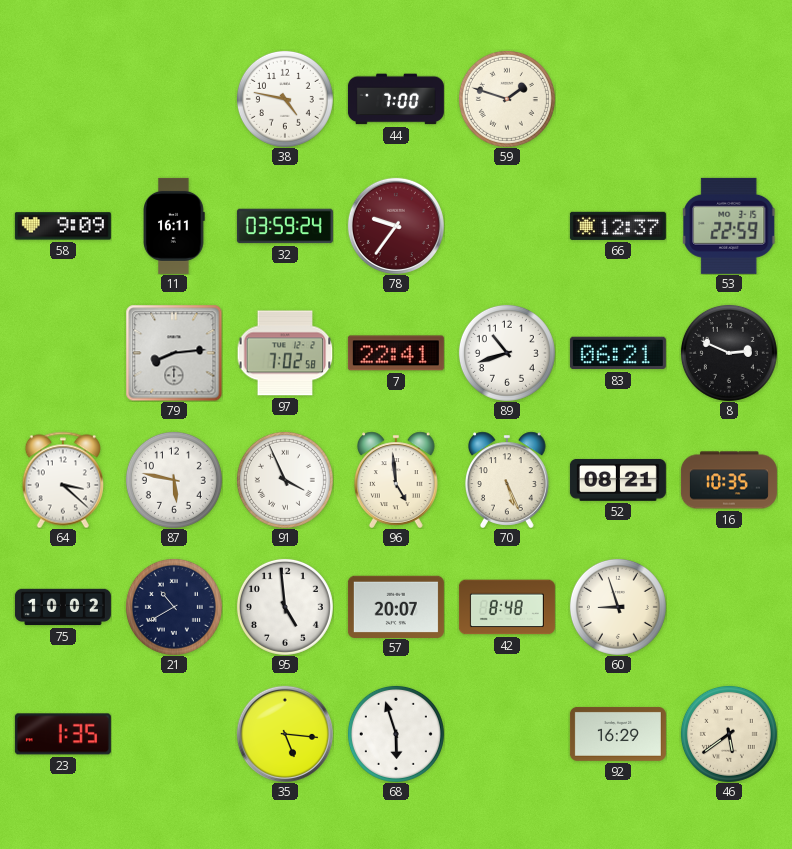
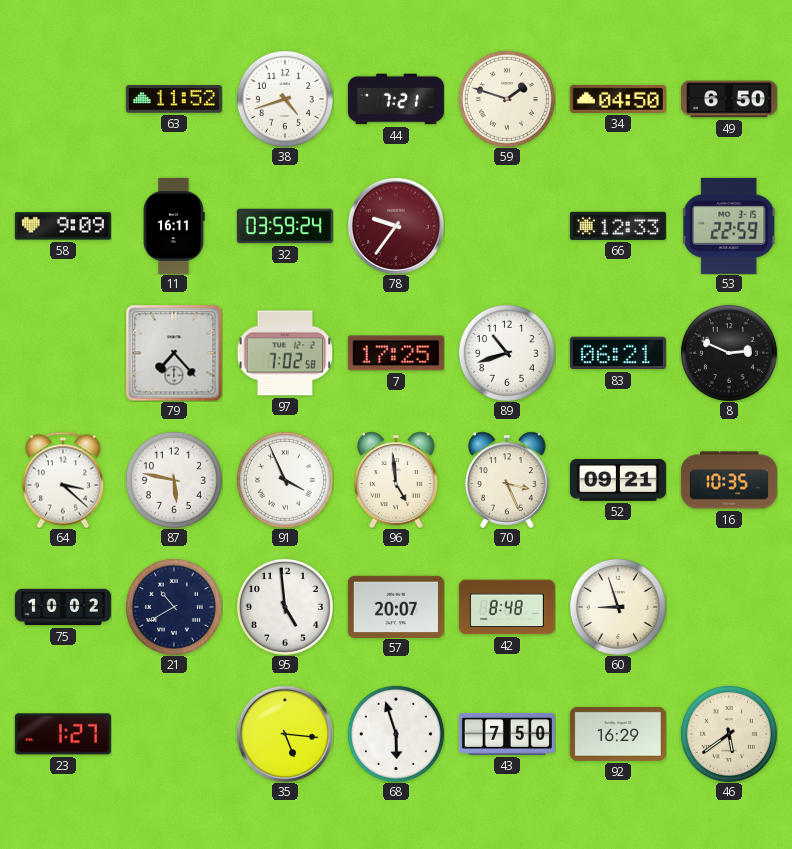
63: none -> 11:52
38: 4:47 -> 4:42
44: 7:00 -> 7:21
34: none -> 04:50
49: none -> 6:50
66: 12:37 -> 12:33
79: 8:14 -> 7:23
7: 22:41 -> 17:25
70: 5:26 -> 3:26
52: 08:21 -> 09:21
23: 1:35 -> 1:27
43: none -> 7:50
